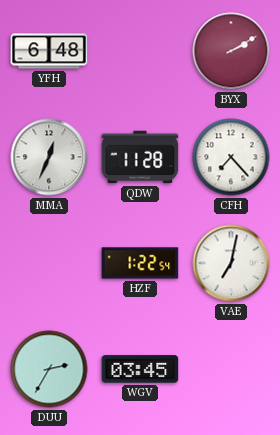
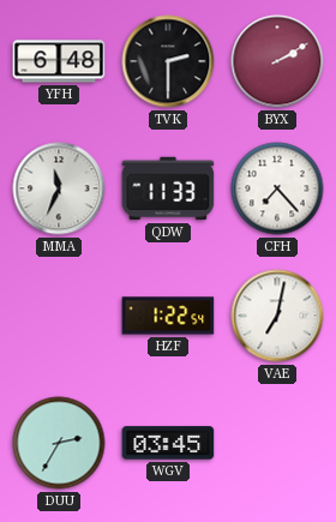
TVK: none -> 2:30
MMA: 12:34 -> 11:34
QDW: 11:28 -> 11:33
